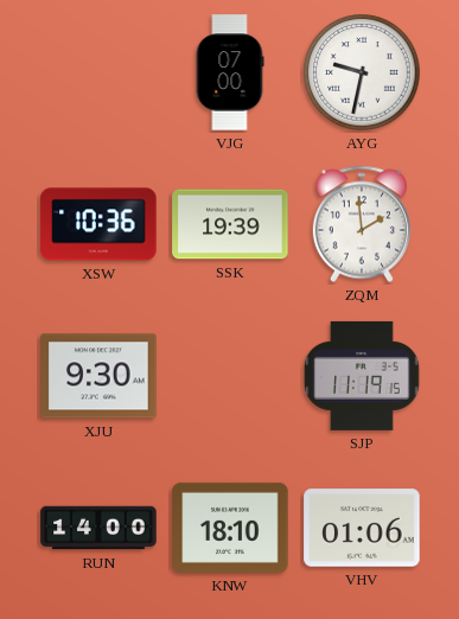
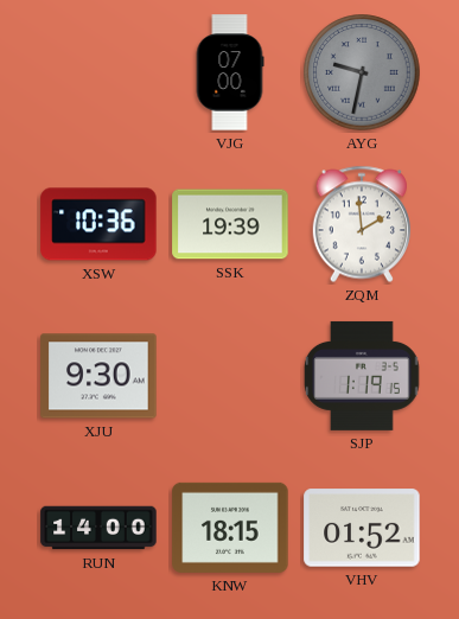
AYG dial: white -> grey
SJP: 11:19 -> 1:19
KNW: 18:10 -> 18:15
VHV: 01:06 -> 01:52
